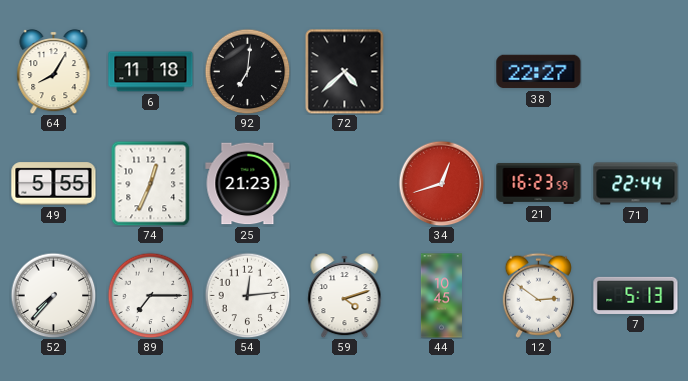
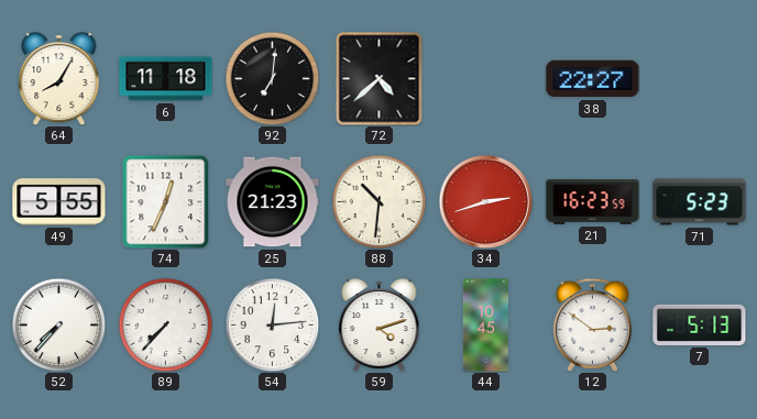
88: none -> 10:31
34: 12:42 -> 2:42
71: 22:44 -> 5:23
89: 7:15 -> 7:37
